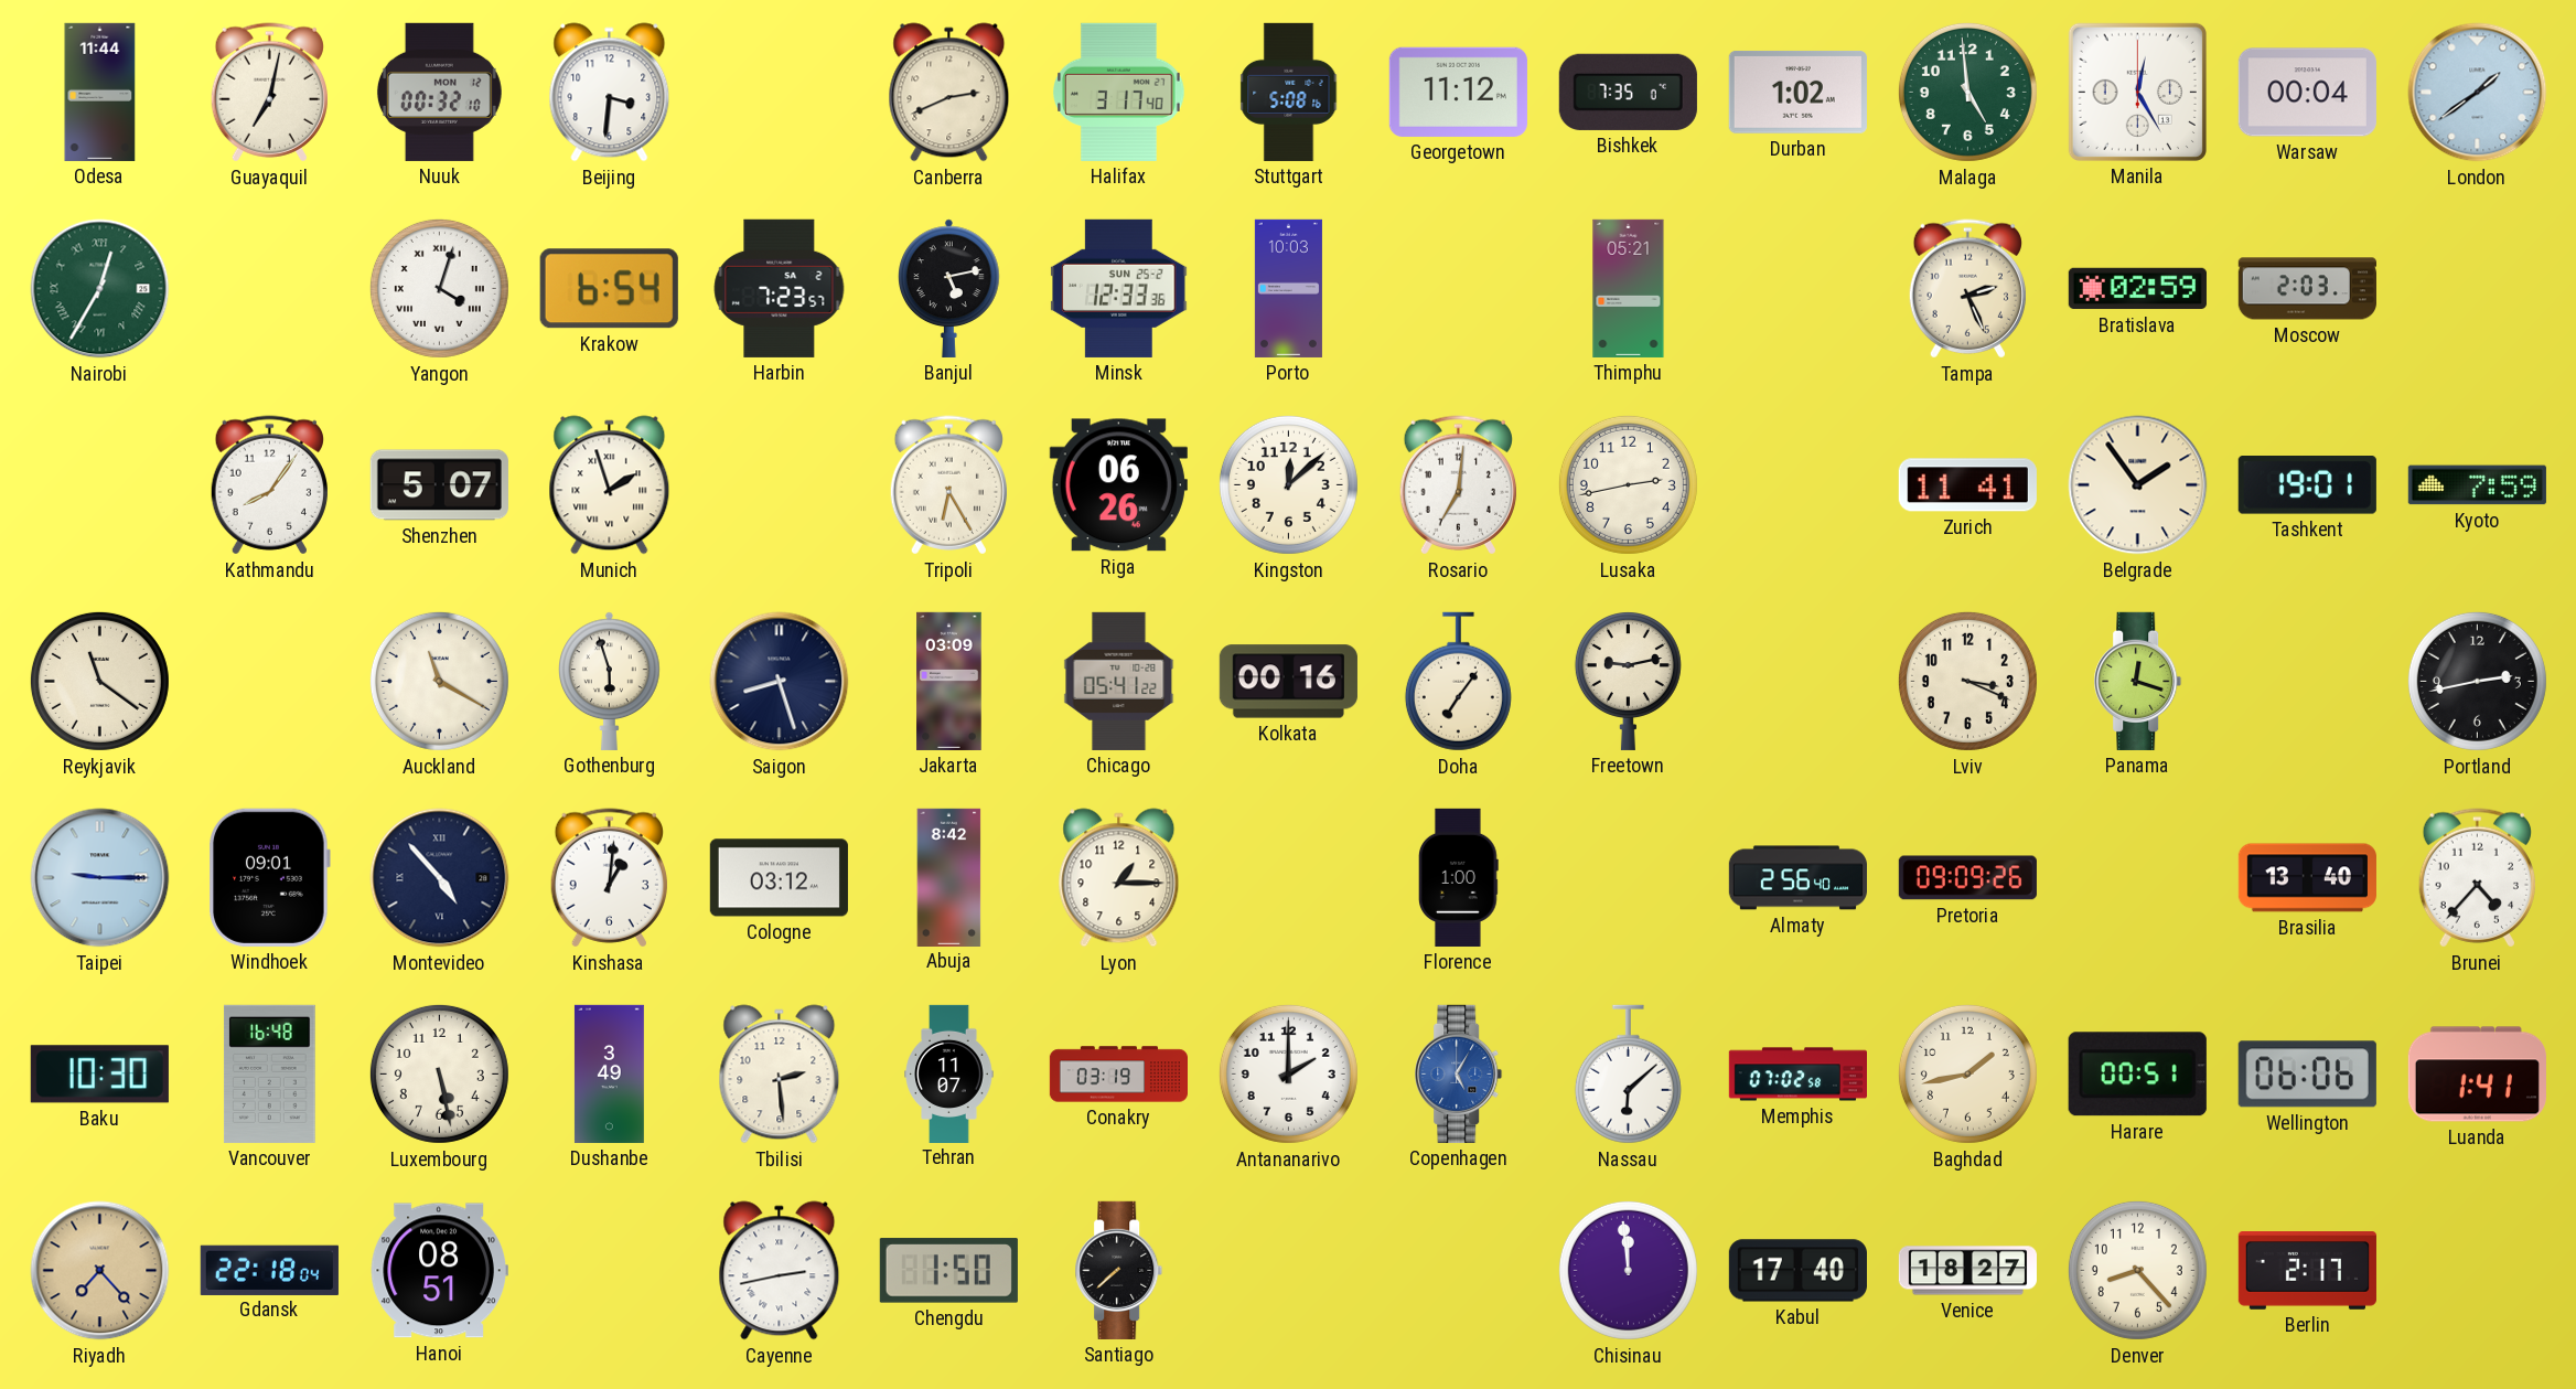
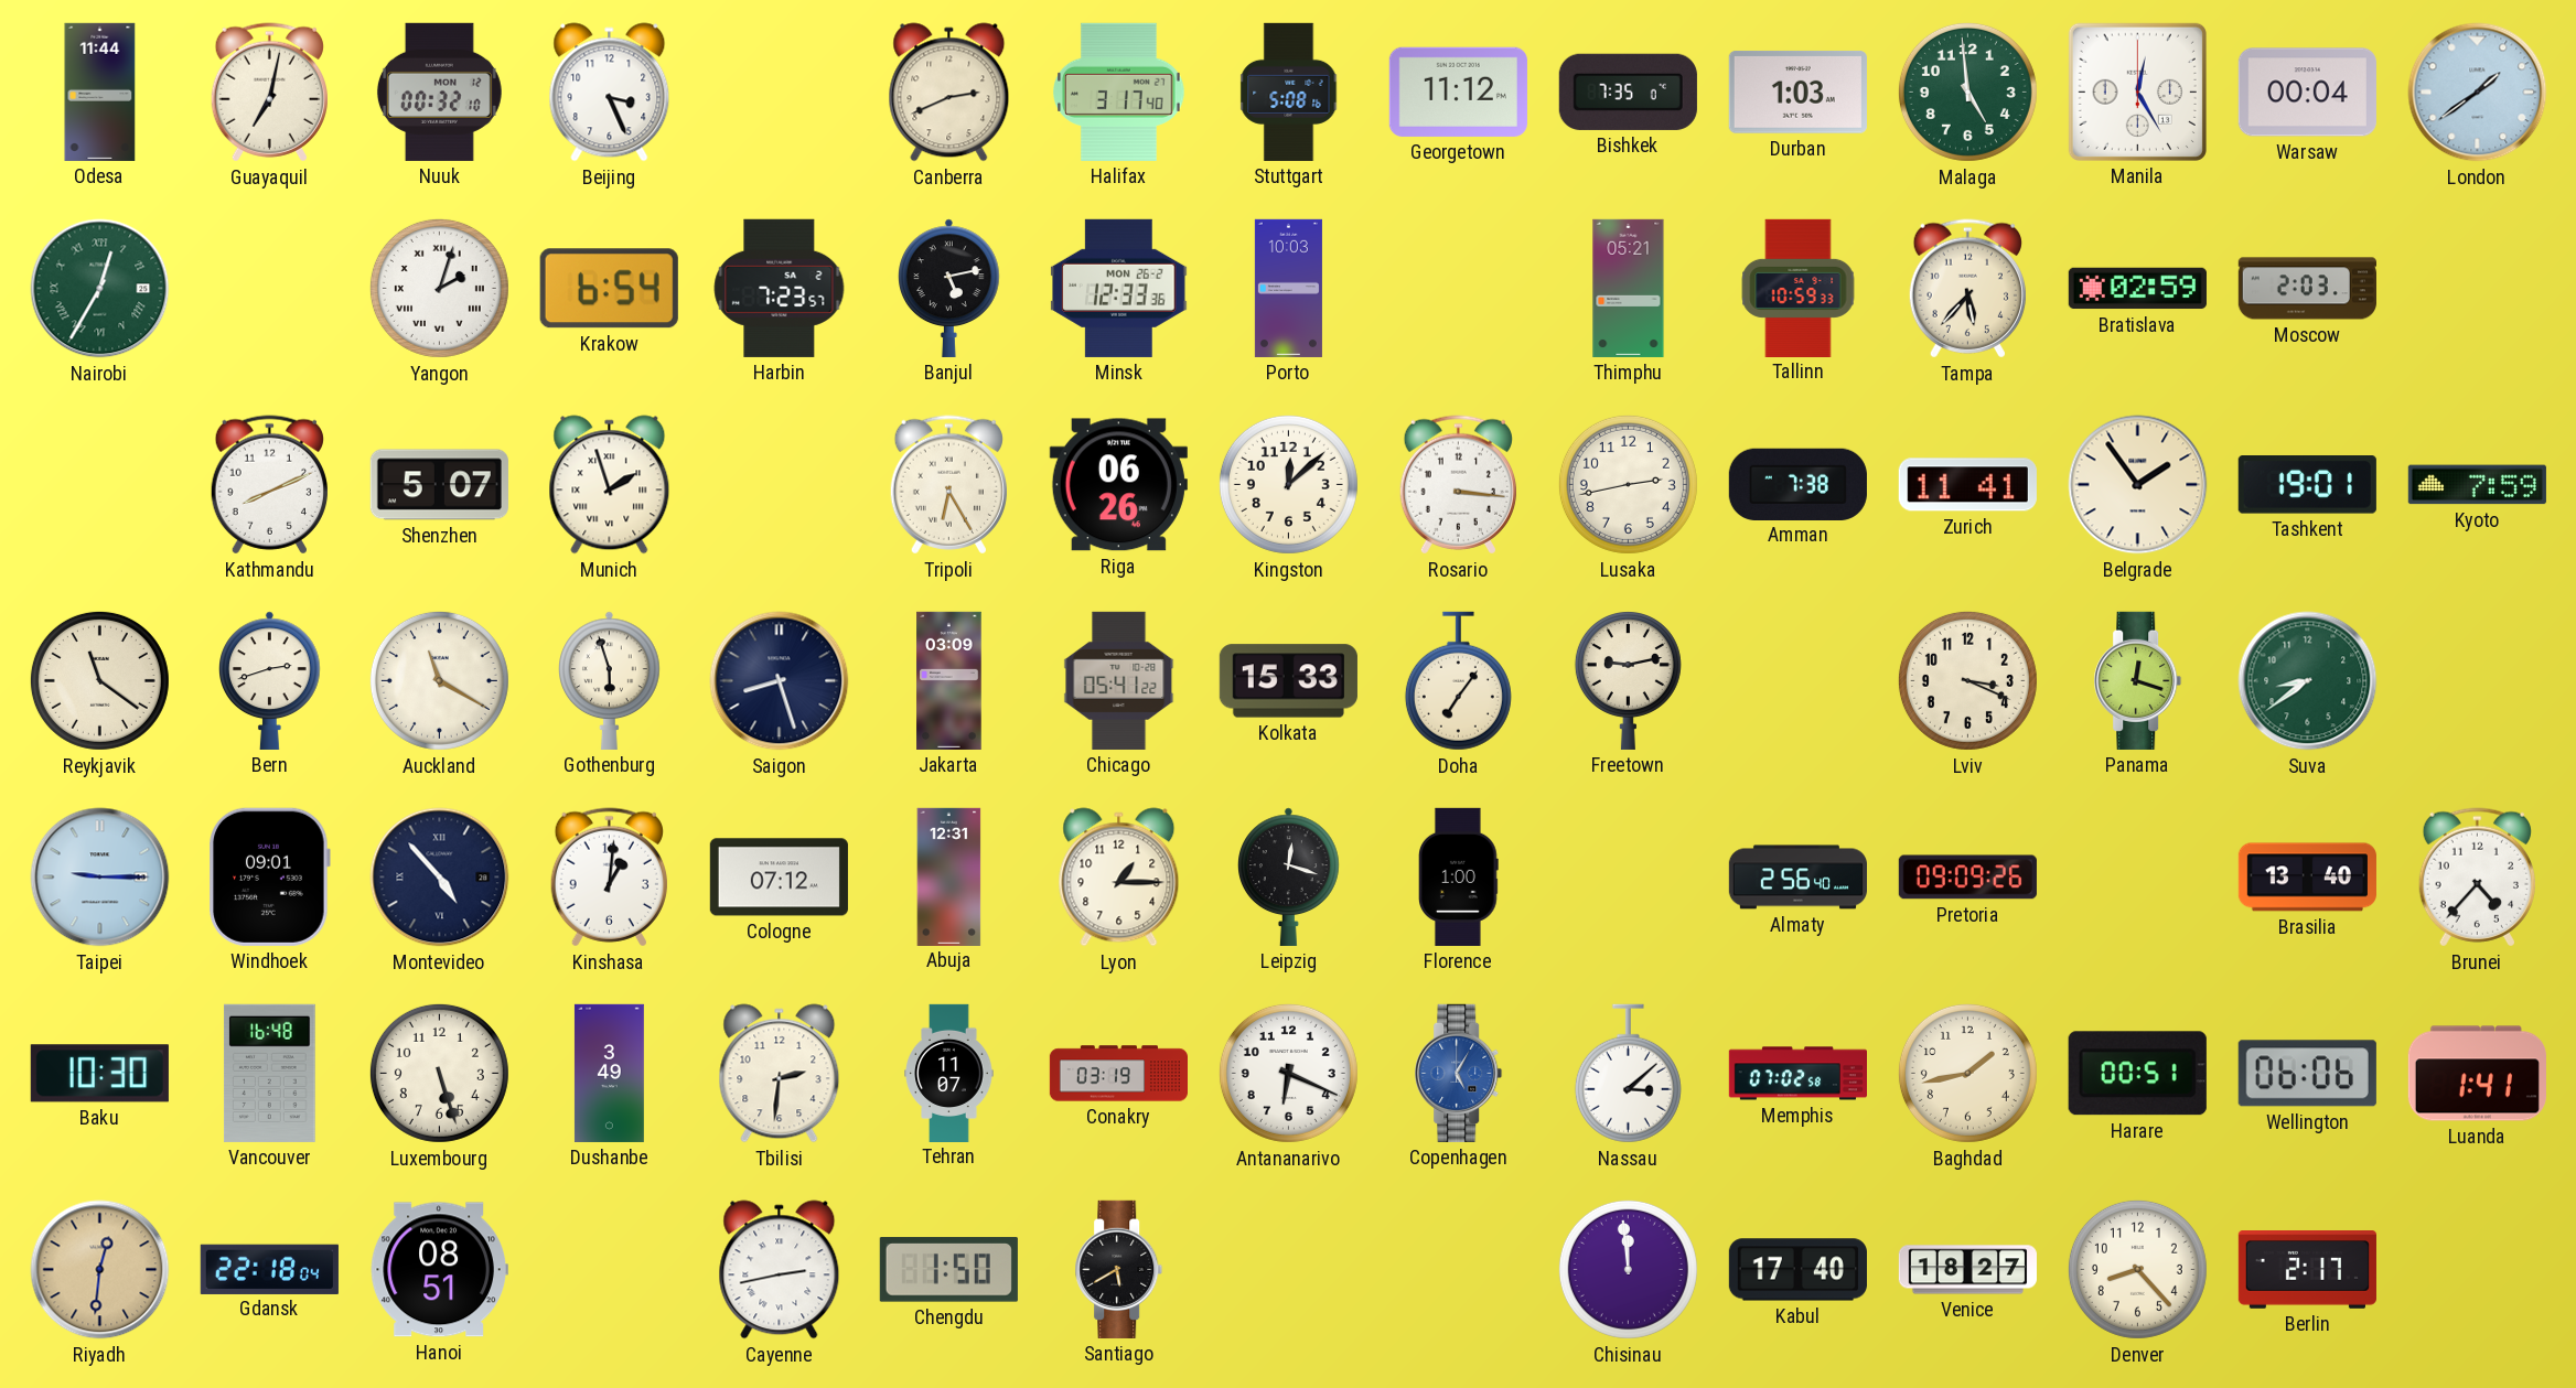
Beijing: 3:31 -> 3:26
Durban: 1:02 -> 1:03
Yangon: 4:03 -> 2:03
Minsk date: SUN 25-2 -> MON 26-2
Tallinn: none -> 10:59
Tampa: 2:26 -> 5:37
Kathmandu: 8:06 -> 8:11
Rosario: 7:01 -> 3:16
Amman: none -> 7:38
Bern: none -> 2:42
Kolkata: 00:16 -> 15:33
Suva: none -> 8:39
Portland: 2:43 -> none
Cologne: 03:12 -> 07:12
Abuja: 8:42 -> 12:31
Leipzig: none -> 12:18
Luxembourg: 5:28 -> 5:27
Tbilisi: 2:29 -> 2:31
Antananarivo: 2:00 -> 6:19
Nassau: 6:08 -> 3:08
Riyadh: 7:23 -> 12:31
Santiago: 7:38 -> 5:40
